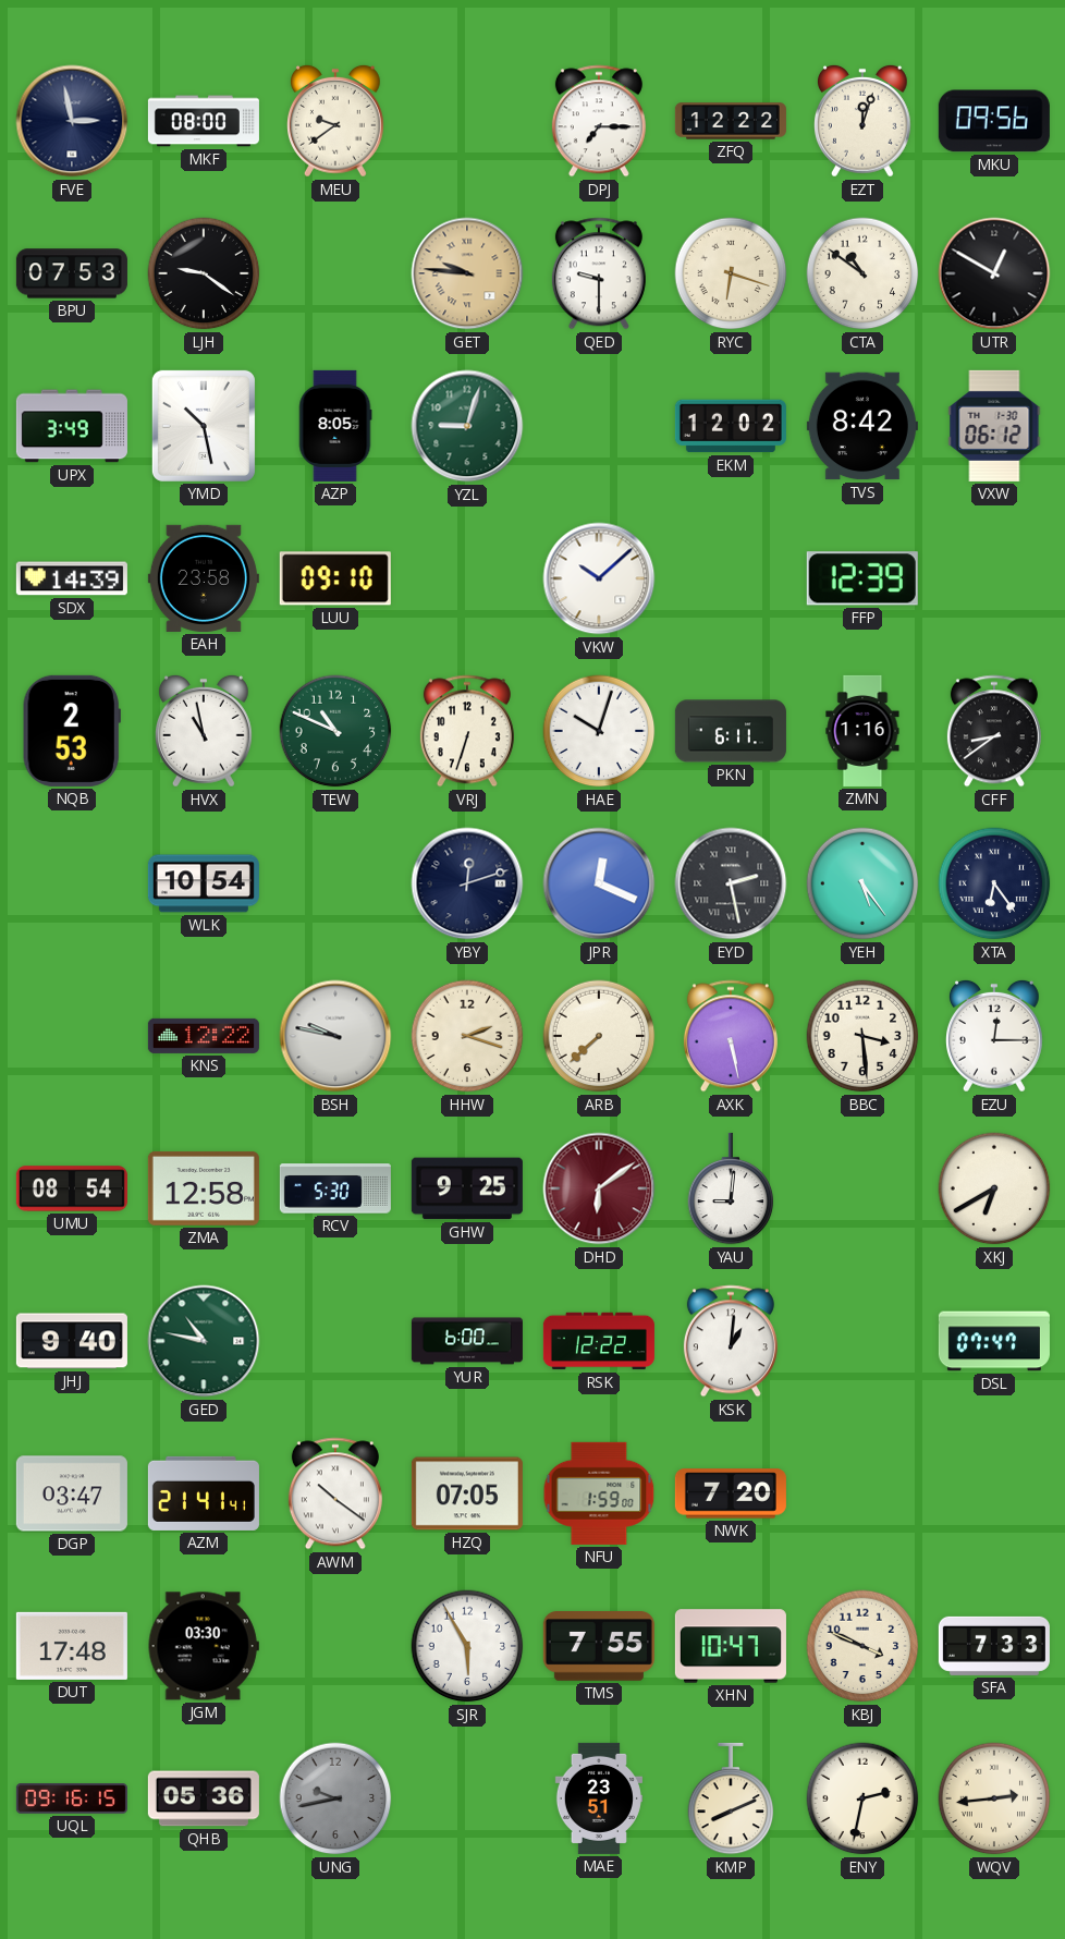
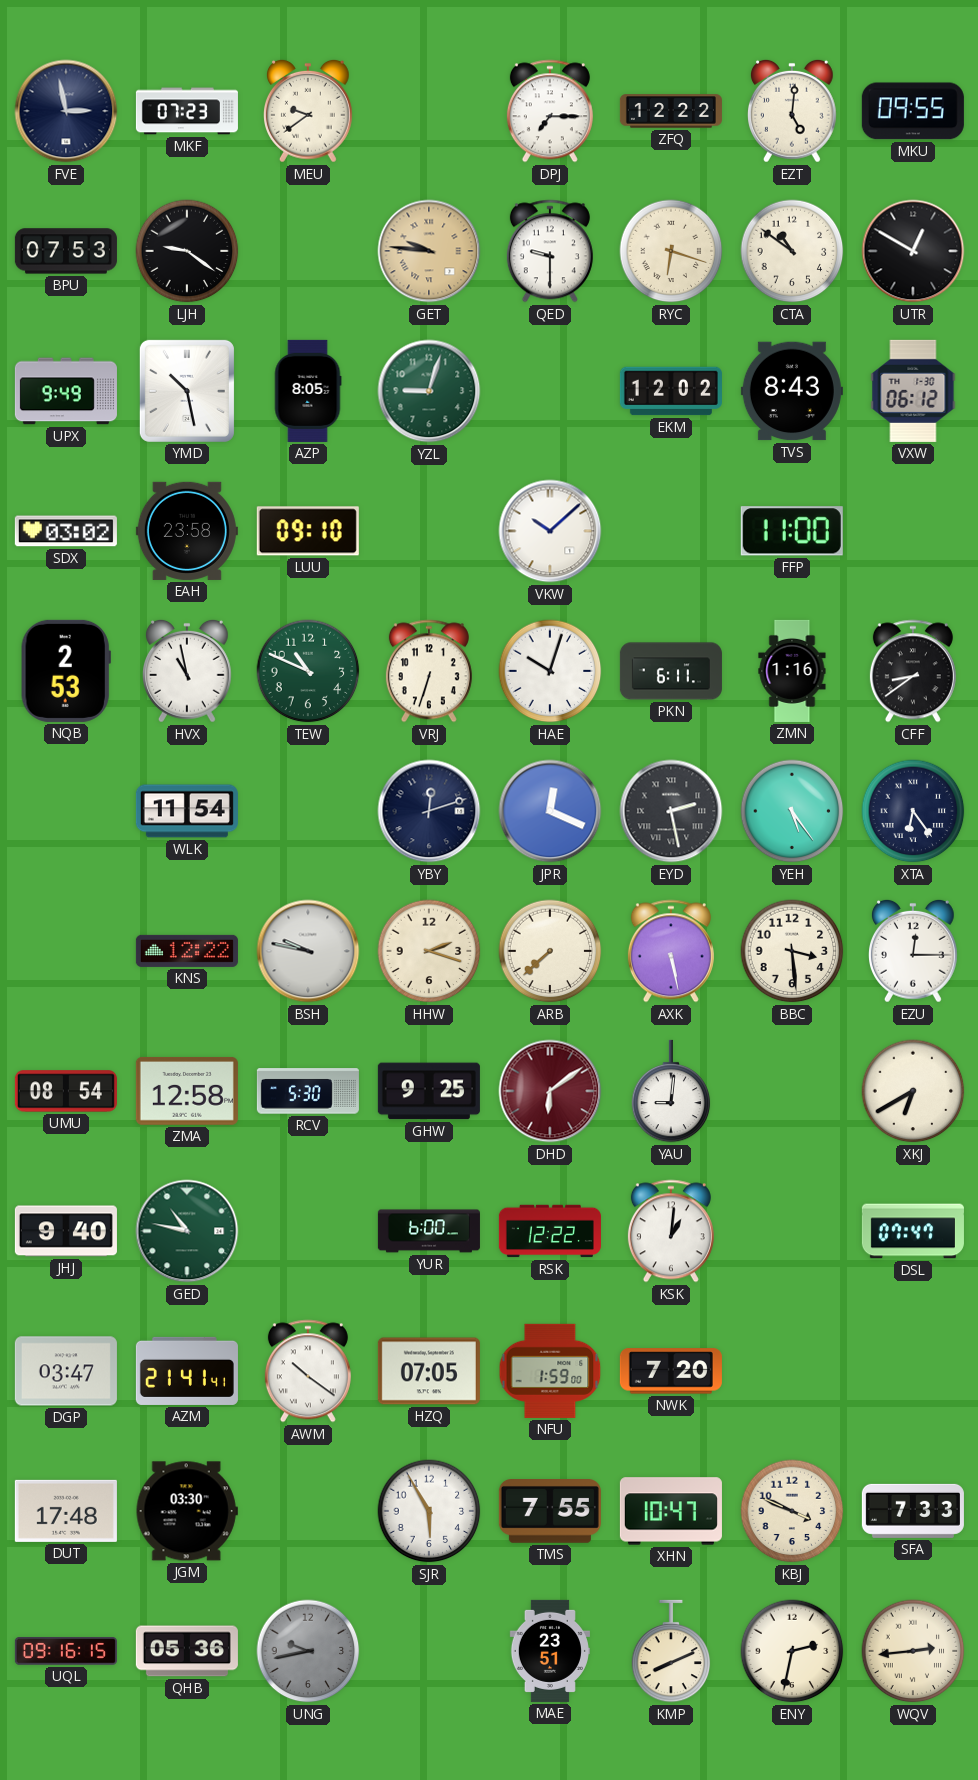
MKF: 08:00 -> 07:23
EZT: 12:03 -> 5:01
MKU: 09:56 -> 09:55
UPX: 3:49 -> 9:49
TVS: 8:42 -> 8:43
SDX: 14:39 -> 03:02
FFP: 12:39 -> 11:00
WLK: 10:54 -> 11:54
